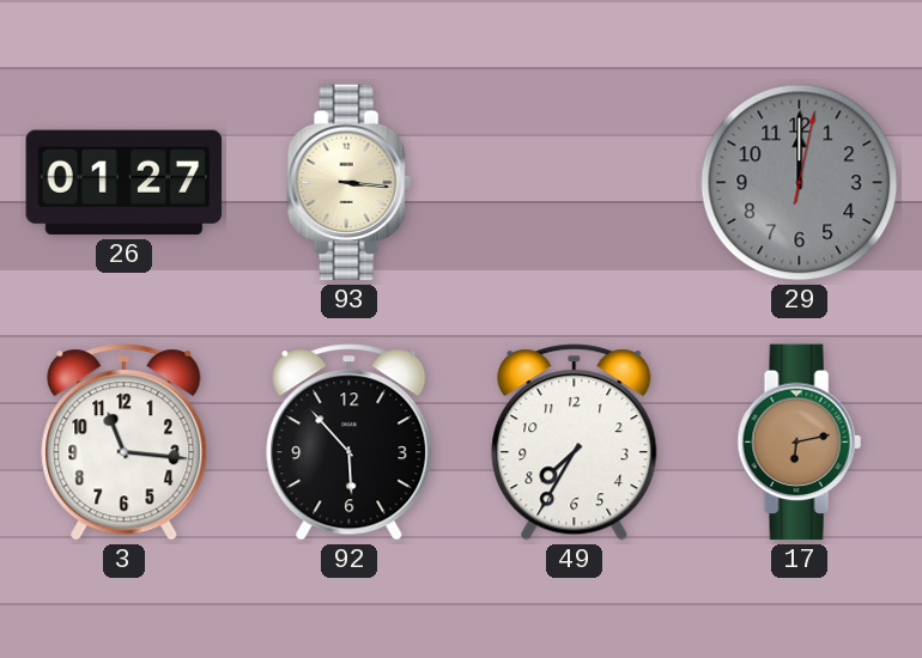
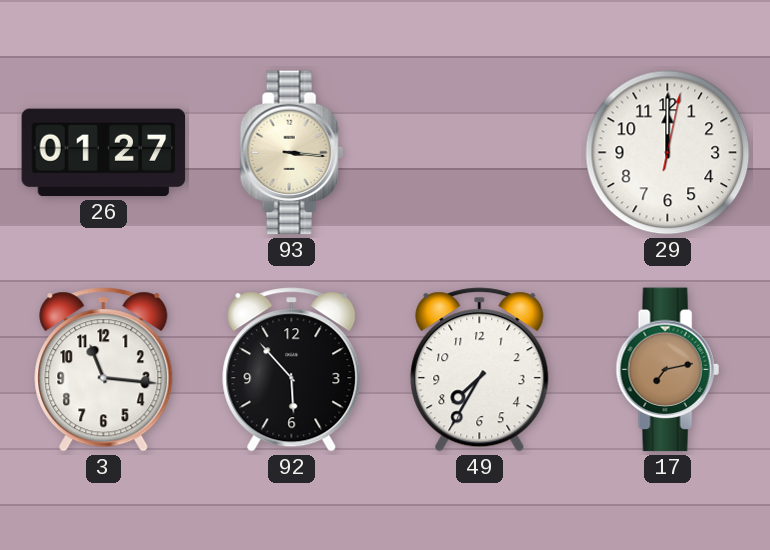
29 dial: grey -> white
17: 6:13 -> 7:13
